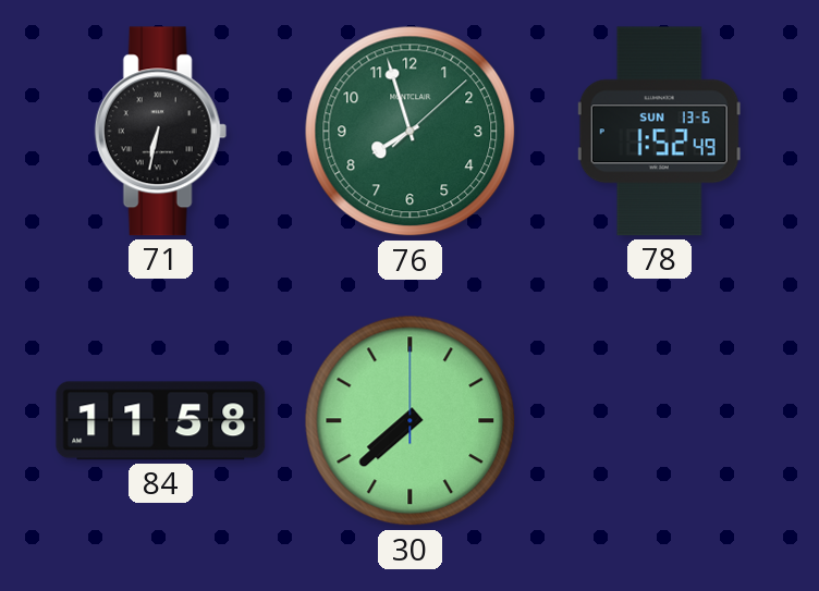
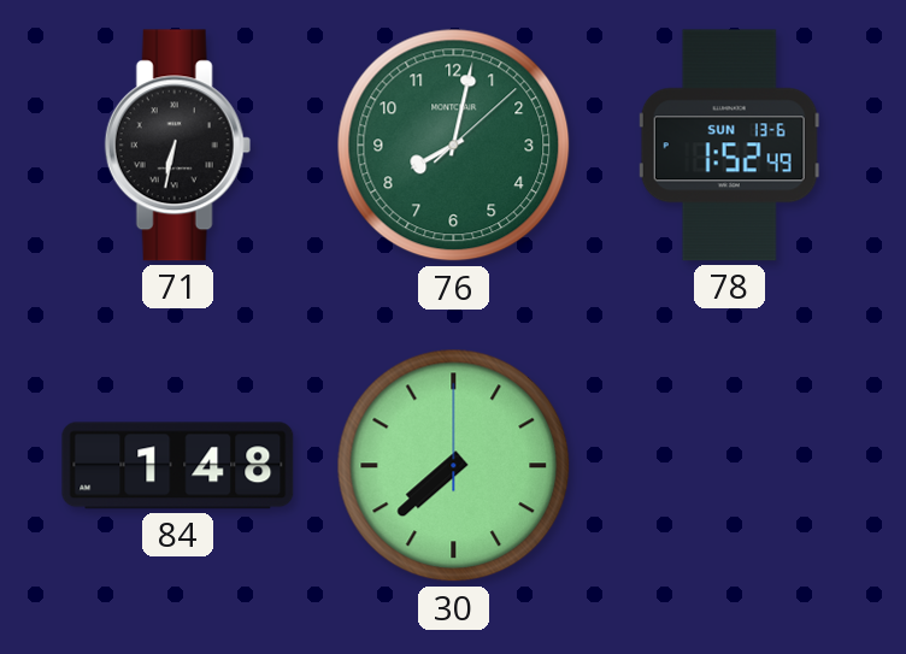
76: 7:57 -> 8:02
84: 11:58 -> 1:48
